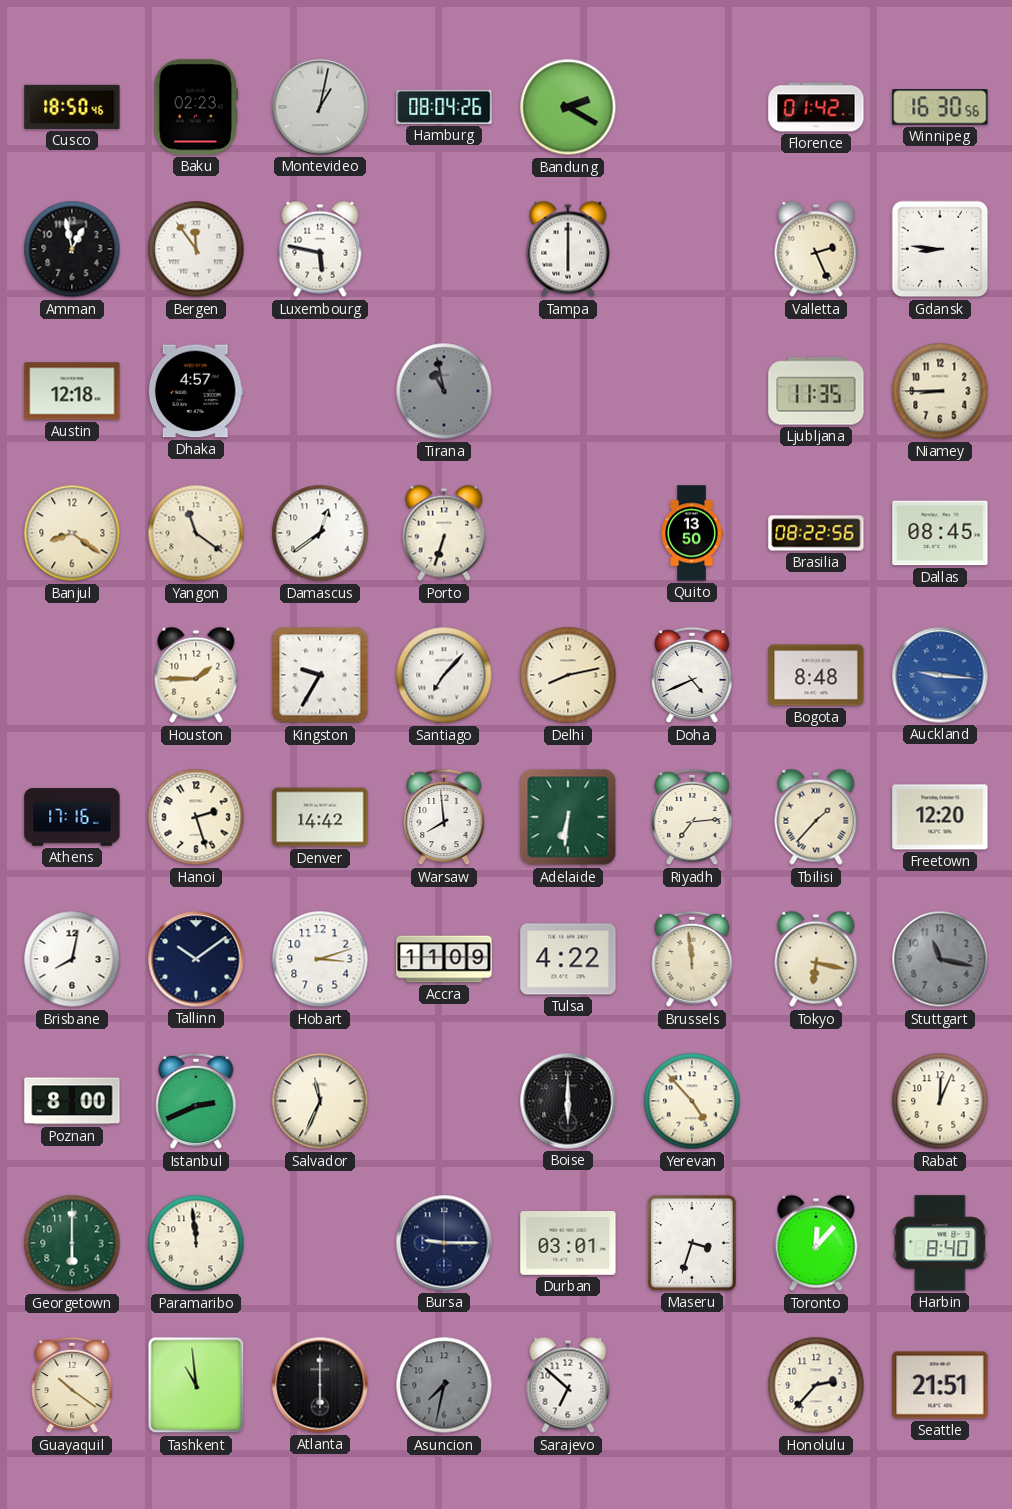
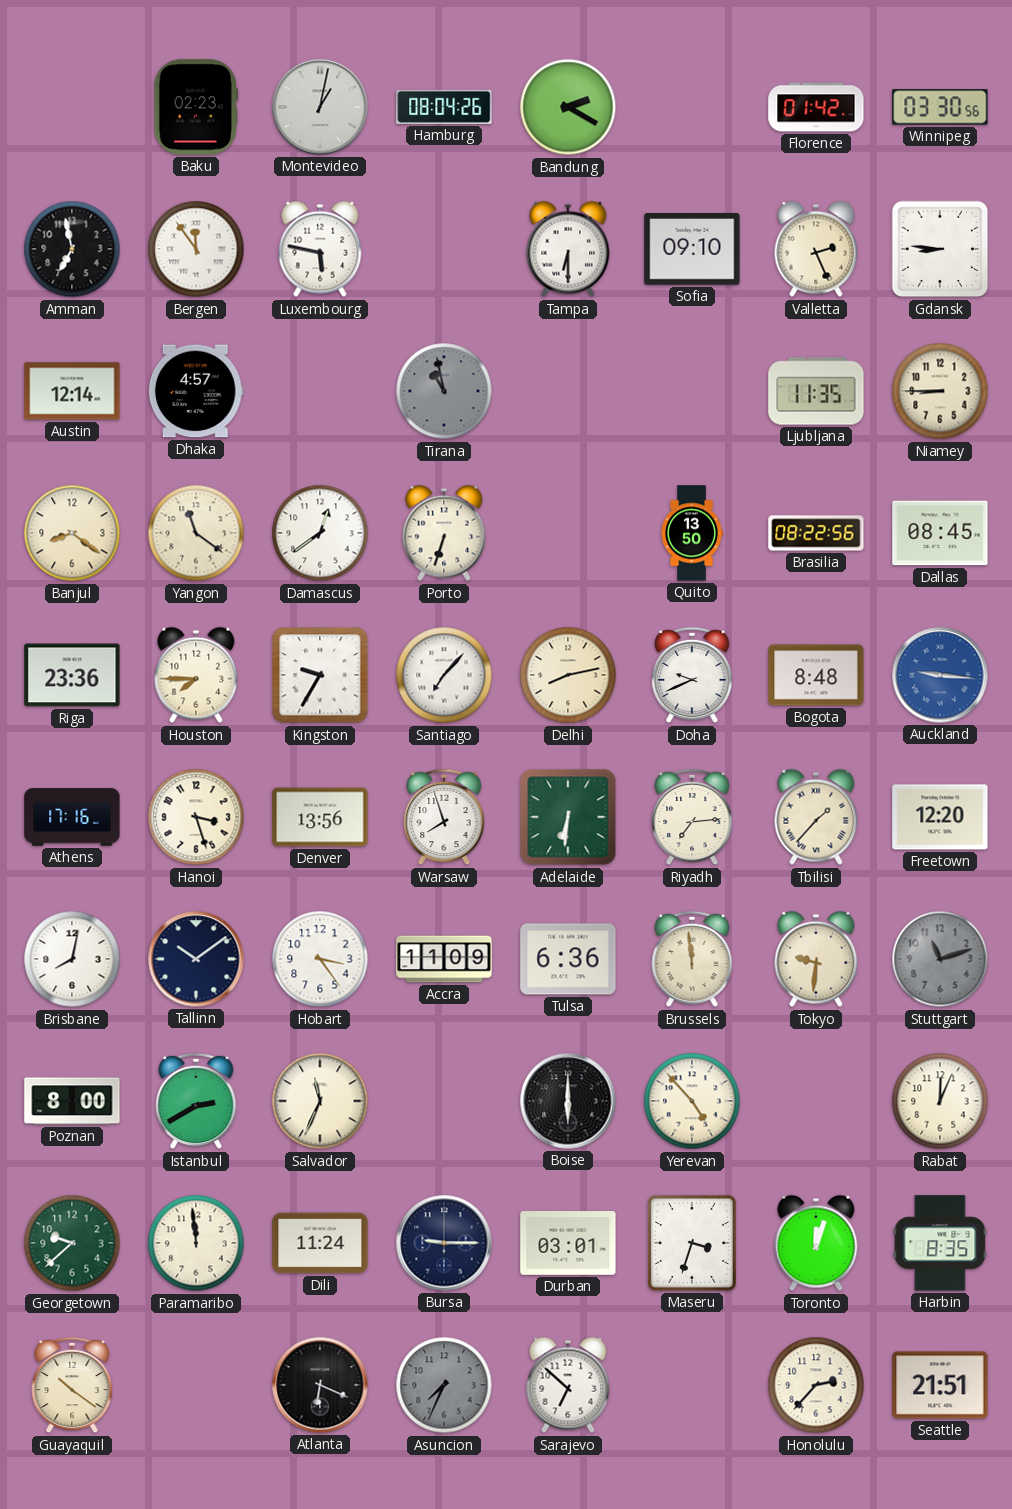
Cusco: 18:50 -> none
Winnipeg: 16:30 -> 03:30
Amman: 12:58 -> 6:58
Tampa: 6:00 -> 6:30
Sofia: none -> 09:10
Austin: 12:18 -> 12:14
Riga: none -> 23:36
Houston: 1:45 -> 7:45
Doha: 4:41 -> 9:41
Hanoi: 2:27 -> 3:27
Denver: 14:42 -> 13:56
Warsaw: 7:59 -> 7:57
Hobart: 3:12 -> 3:24
Tulsa: 4:22 -> 6:36
Tokyo: 6:17 -> 9:31
Stuttgart: 11:17 -> 11:12
Istanbul: 2:41 -> 2:40
Georgetown: 6:00 -> 9:38
Dili: none -> 11:24
Toronto: 12:07 -> 12:03
Harbin: 8:40 -> 8:35
Tashkent: 10:59 -> none
Atlanta: 6:00 -> 6:19
Asuncion: 7:32 -> 7:34
